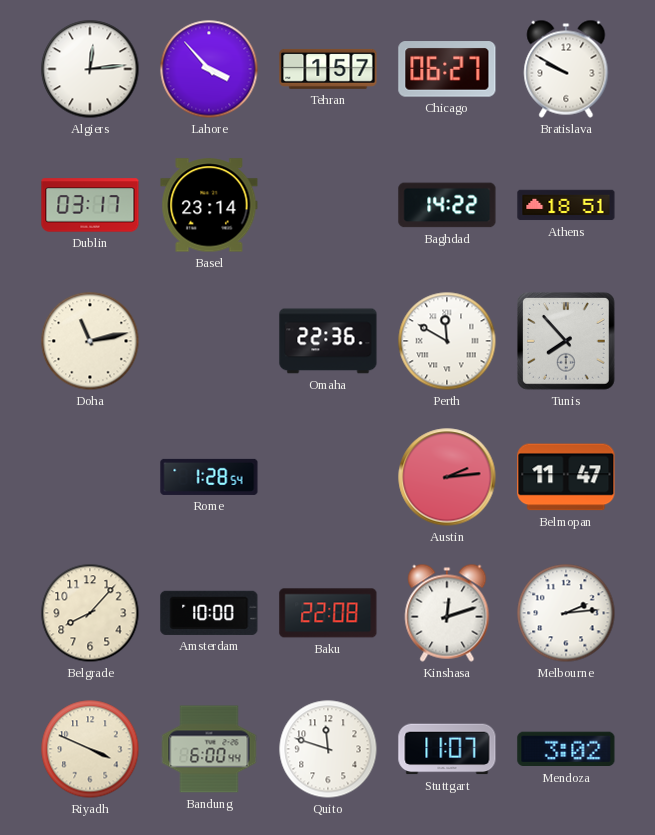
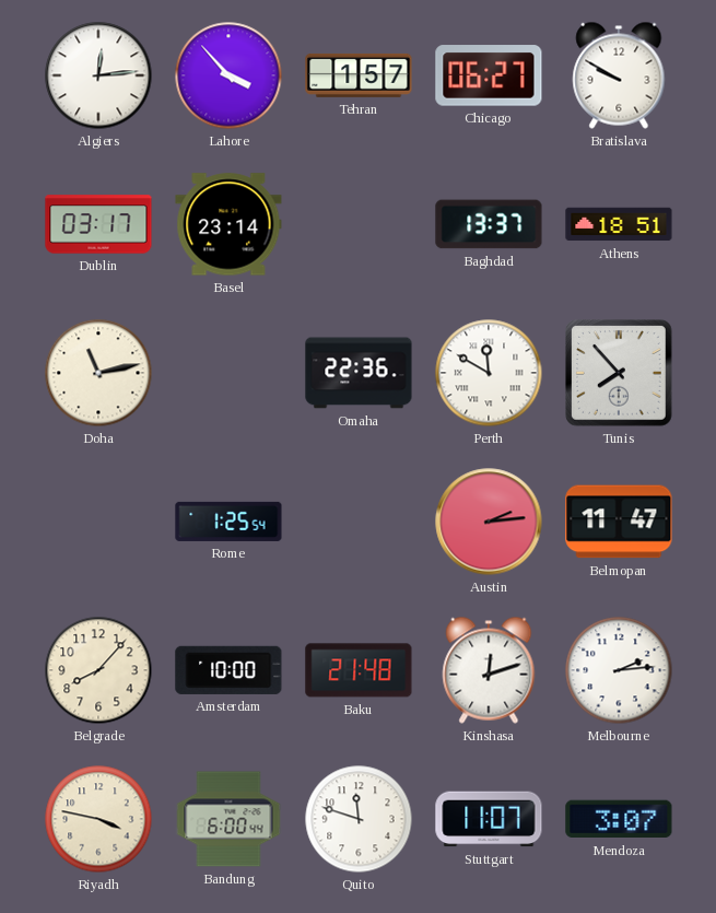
Baghdad: 14:22 -> 13:37
Rome: 1:28 -> 1:25
Baku: 22:08 -> 21:48
Riyadh: 3:49 -> 3:47
Mendoza: 3:02 -> 3:07
